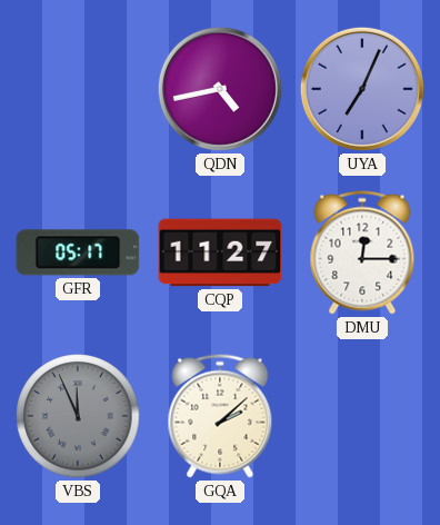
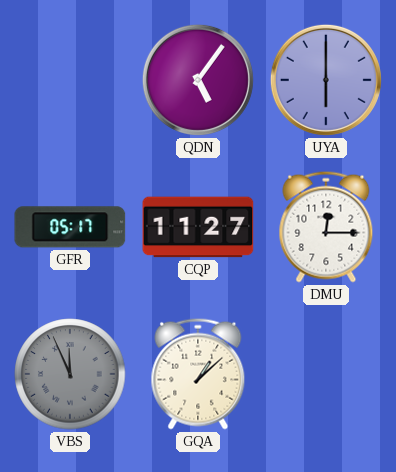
QDN: 4:43 -> 5:06
UYA: 7:04 -> 6:00
GQA: 2:08 -> 1:08
